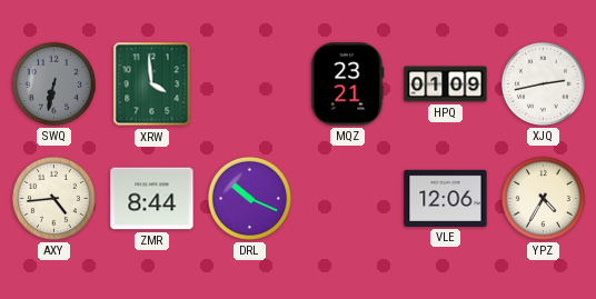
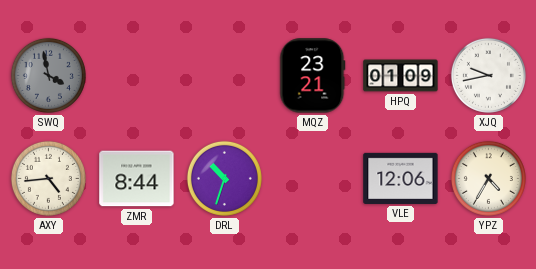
SWQ: 6:32 -> 3:58
XRW: 3:59 -> none
XJQ: 2:43 -> 9:43
DRL: 10:19 -> 10:33
